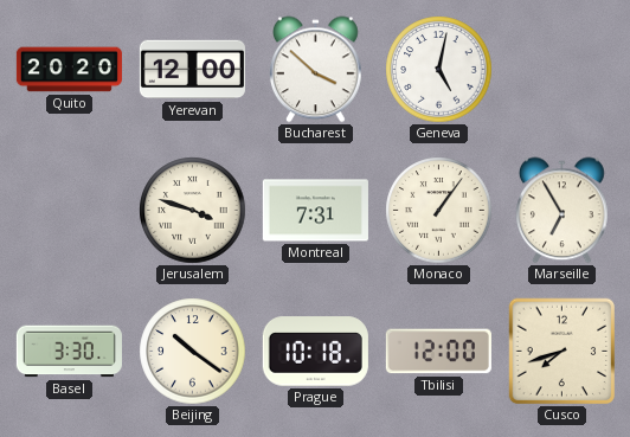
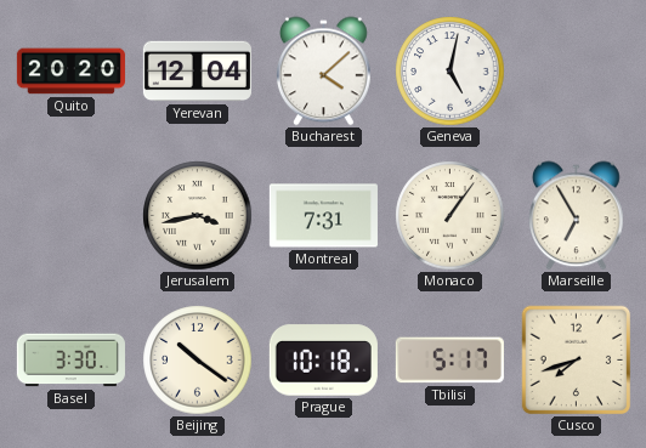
Yerevan: 12:00 -> 12:04
Bucharest: 3:52 -> 4:08
Jerusalem: 3:48 -> 3:43
Tbilisi: 12:00 -> 5:17
